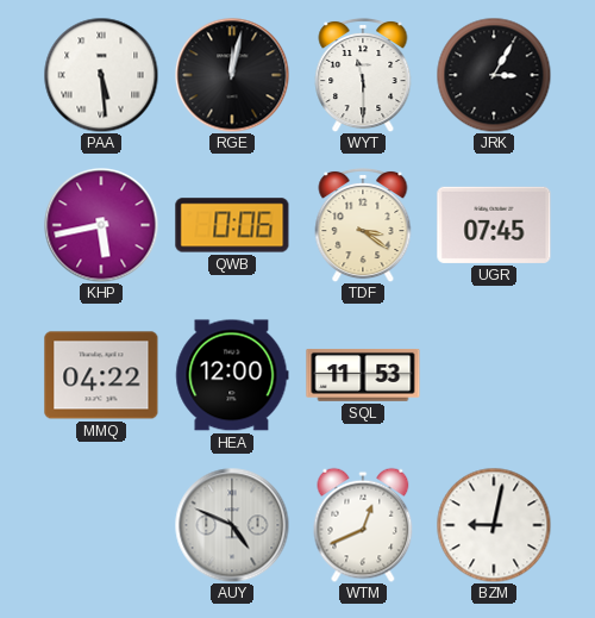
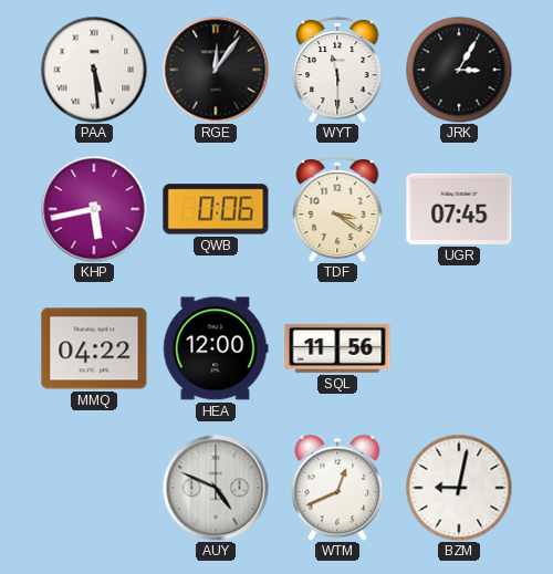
RGE: 12:02 -> 12:06
SQL: 11:53 -> 11:56
